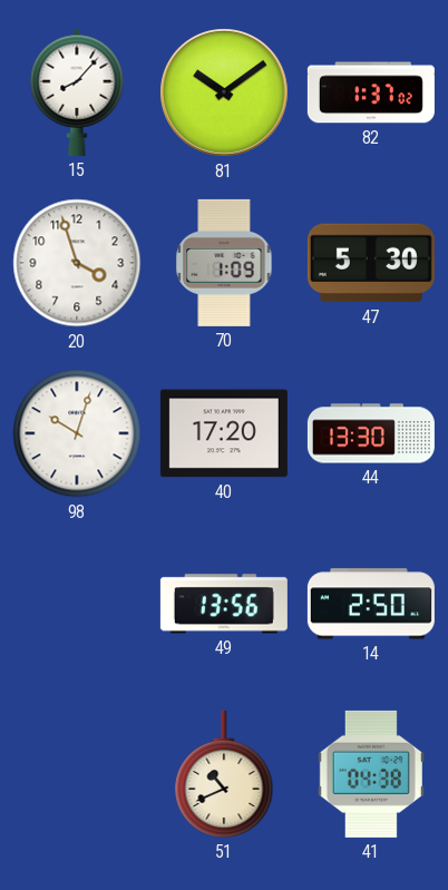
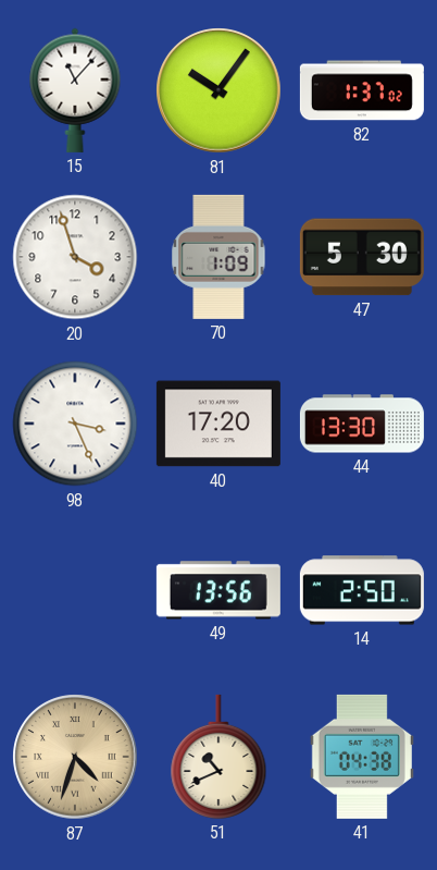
15: 8:07 -> 11:07
81: 10:09 -> 10:06
98: 10:03 -> 3:26
87: none -> 4:33
